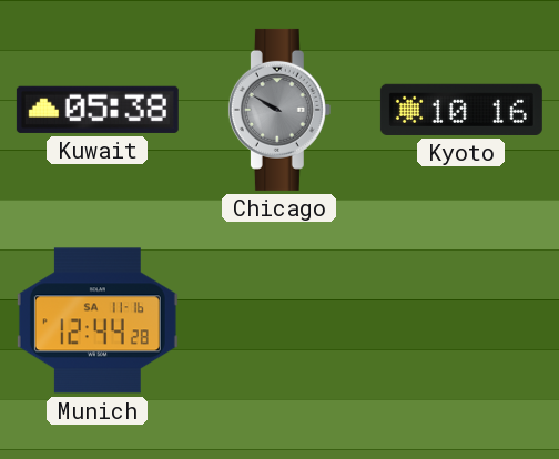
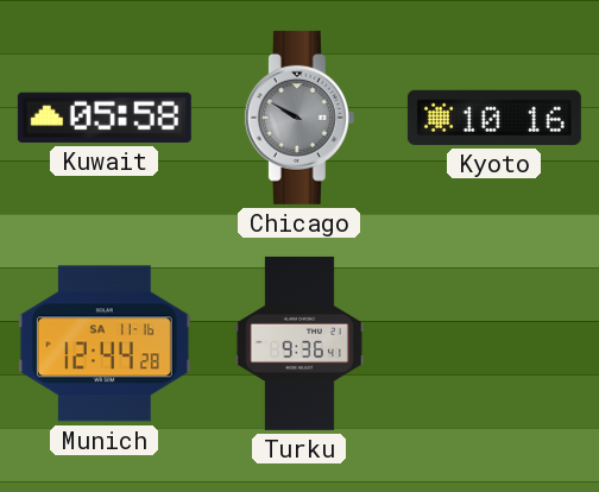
Kuwait: 05:38 -> 05:58
Turku: none -> 9:36
